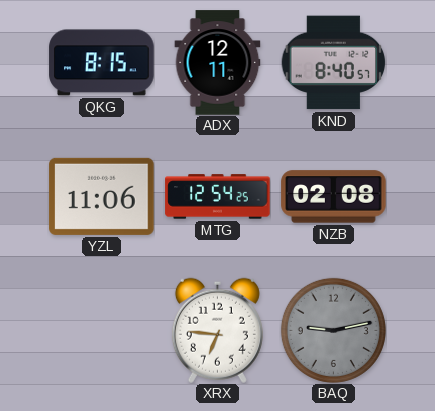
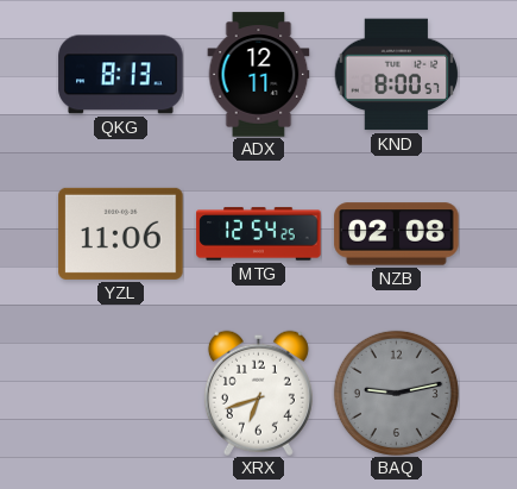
QKG: 8:15 -> 8:13
KND: 8:40 -> 8:00
XRX: 6:46 -> 6:42
